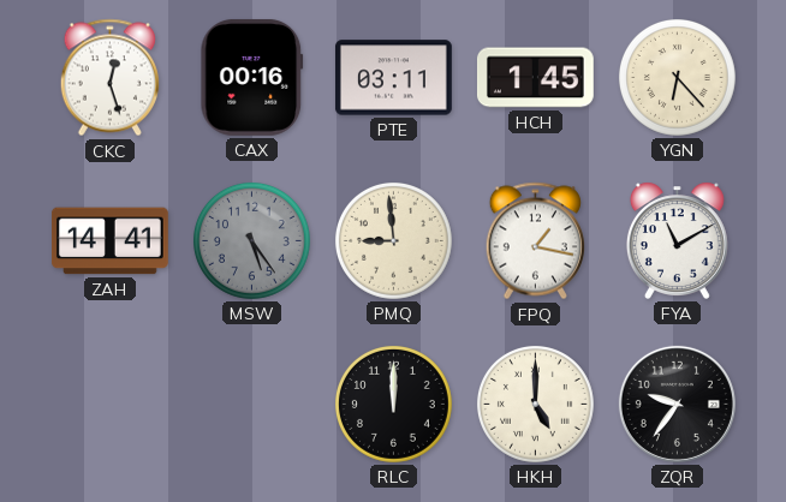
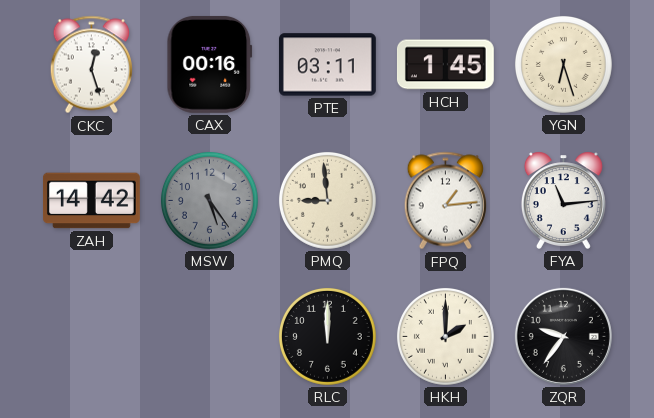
YGN: 6:23 -> 6:27
ZAH: 14:41 -> 14:42
FPQ: 1:17 -> 1:14
FYA: 11:10 -> 11:14
HKH: 5:00 -> 2:00
